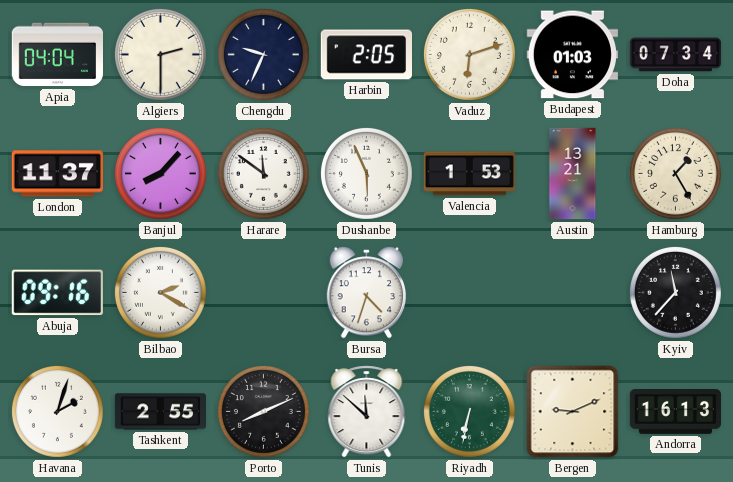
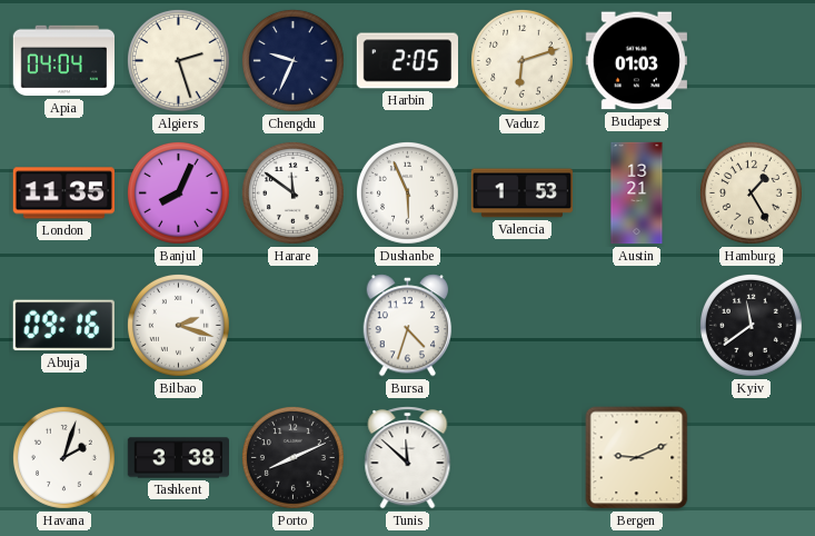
Algiers: 2:30 -> 2:27
Doha: 07:34 -> none
London: 11:37 -> 11:35
Banjul: 8:07 -> 8:04
Bilbao: 2:20 -> 2:18
Kyiv: 11:37 -> 11:39
Tashkent: 2:55 -> 3:38
Riyadh: 6:32 -> none
Andorra: 16:13 -> none
